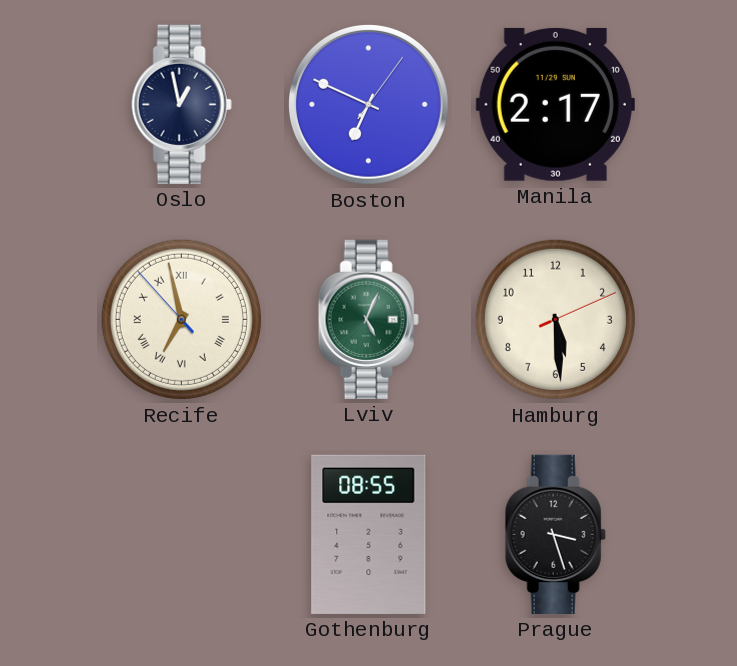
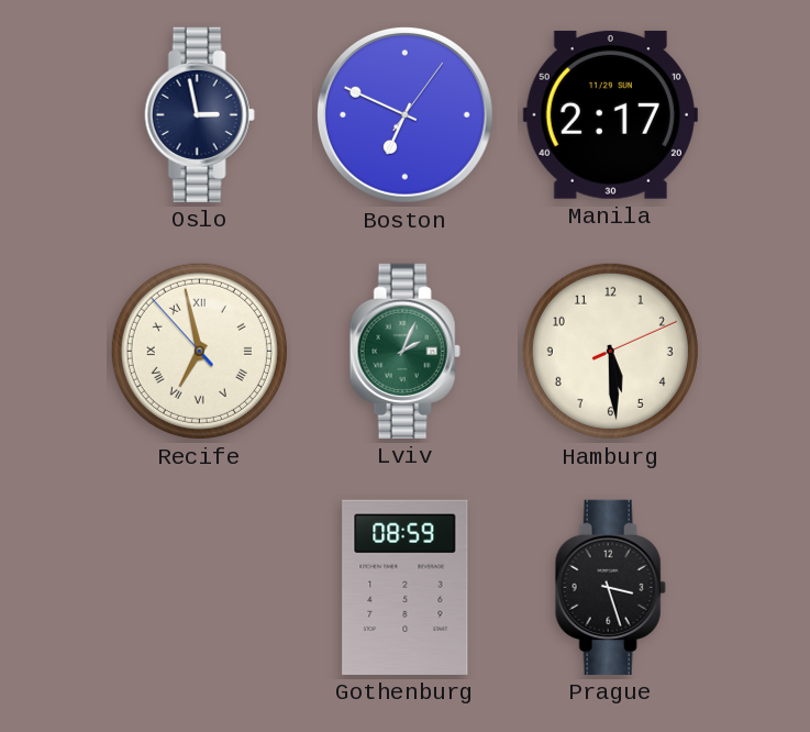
Oslo: 12:58 -> 2:58
Lviv: 5:04 -> 2:04
Gothenburg: 08:55 -> 08:59
